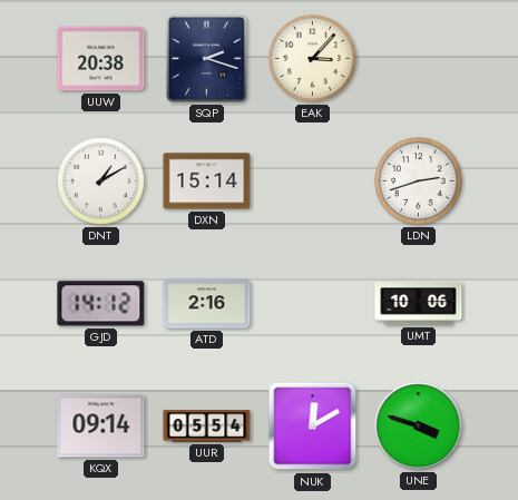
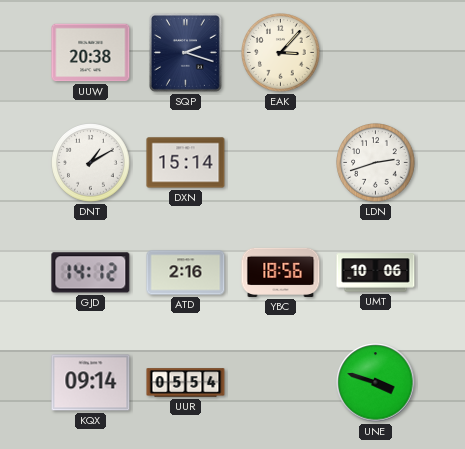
YBC: none -> 18:56
NUK: 12:10 -> none
